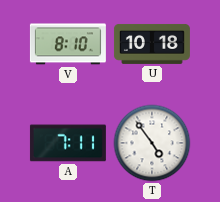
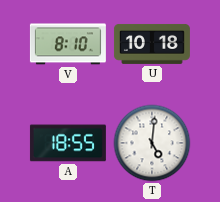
A: 7:11 -> 18:55
T: 4:54 -> 5:01
